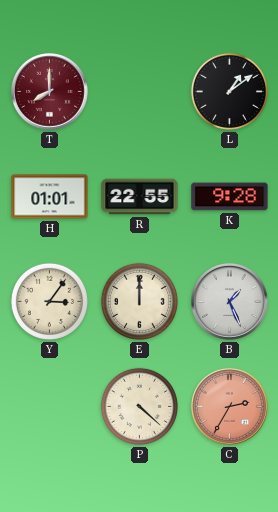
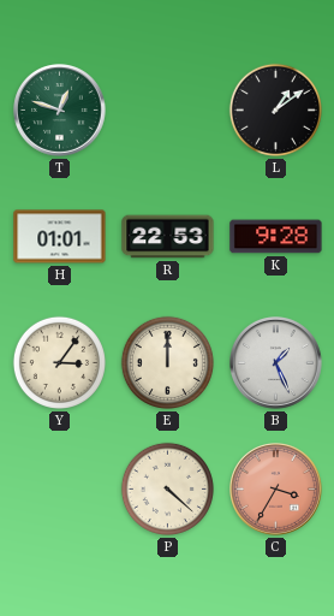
T: 8:00 -> 12:48
T dial: burgundy -> green
R: 22:55 -> 22:53
C: 2:35 -> 3:35
